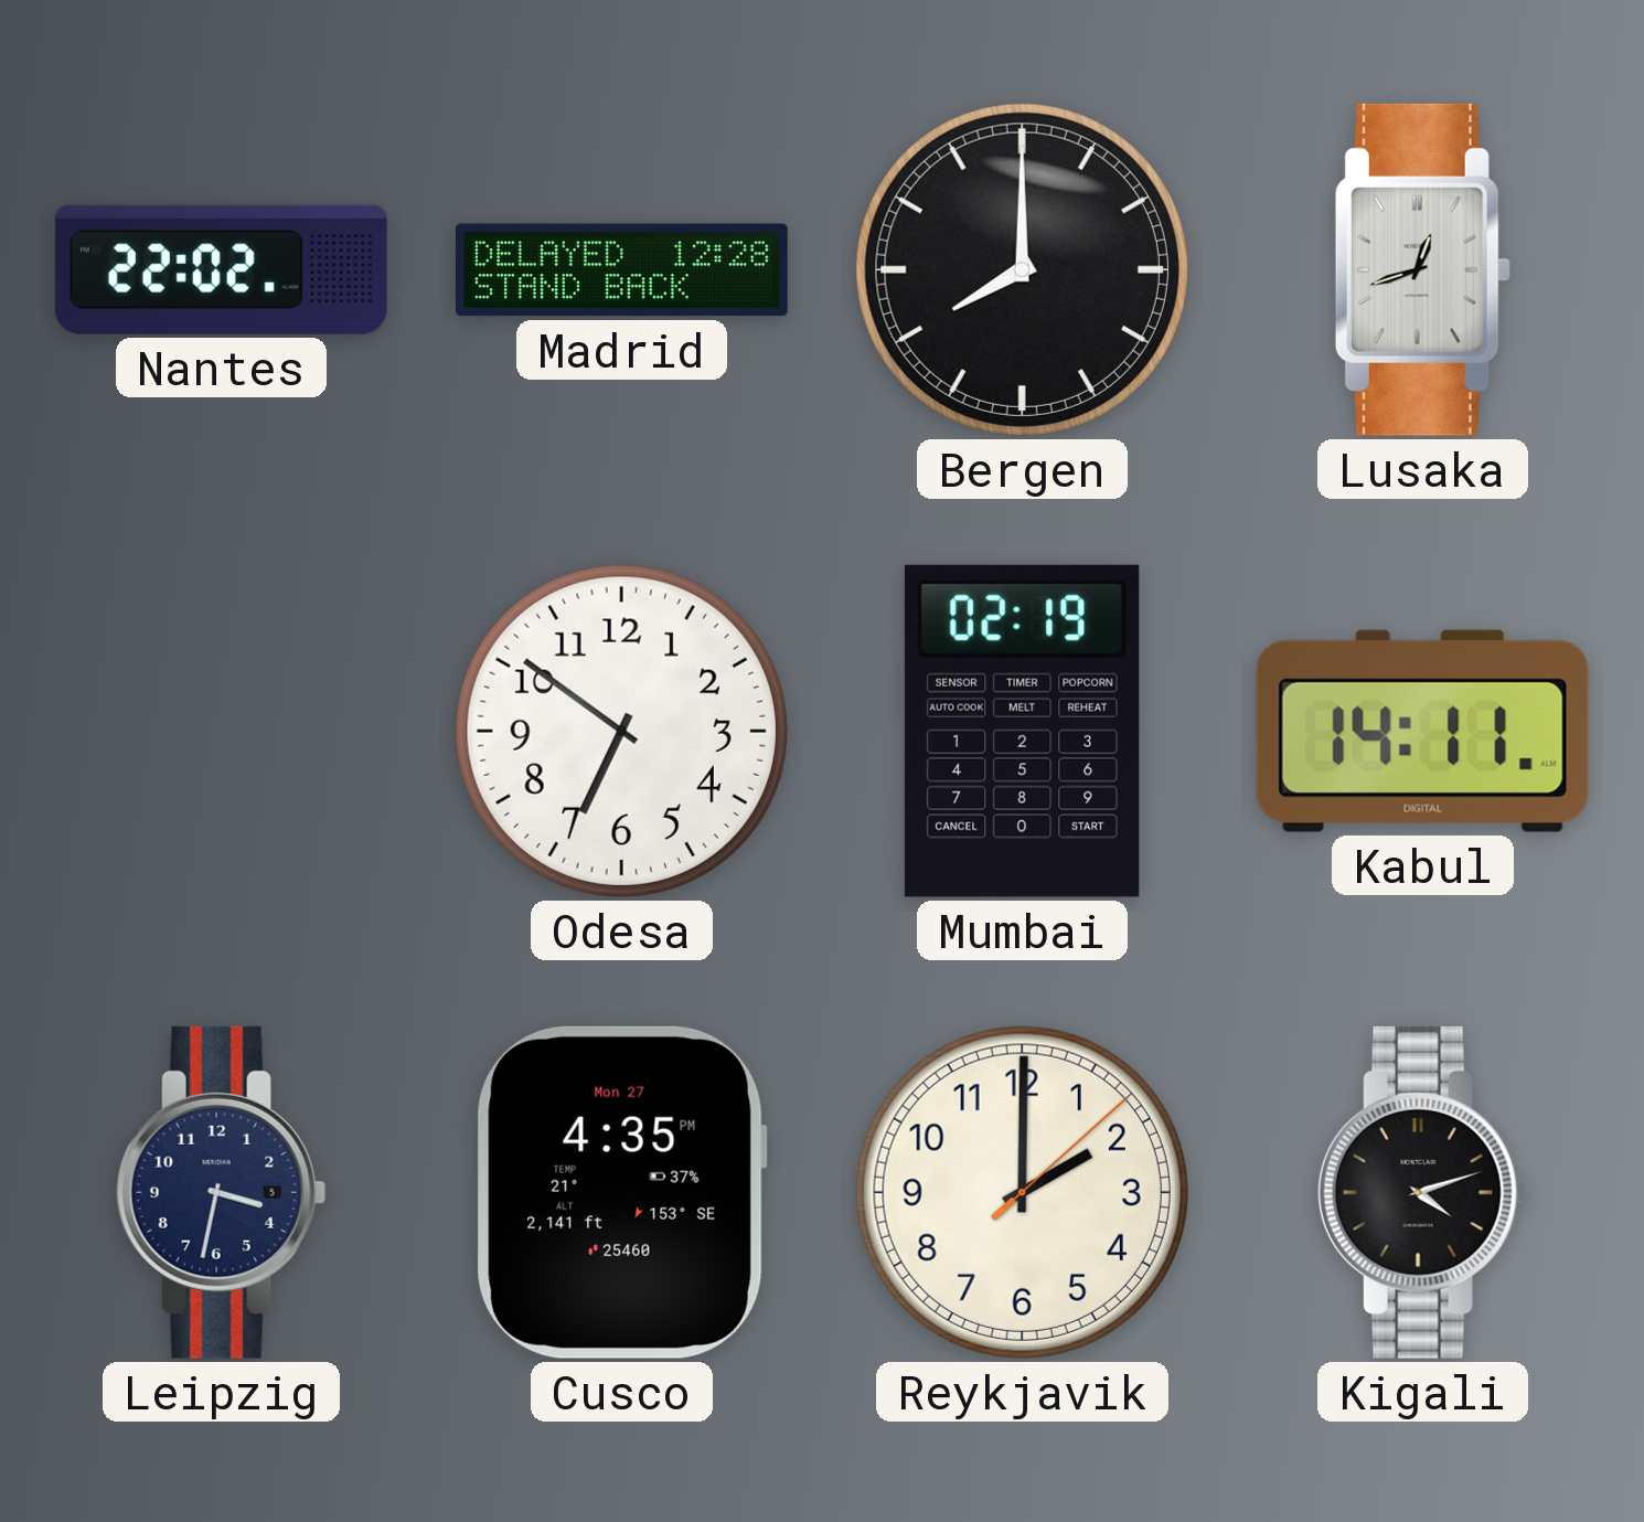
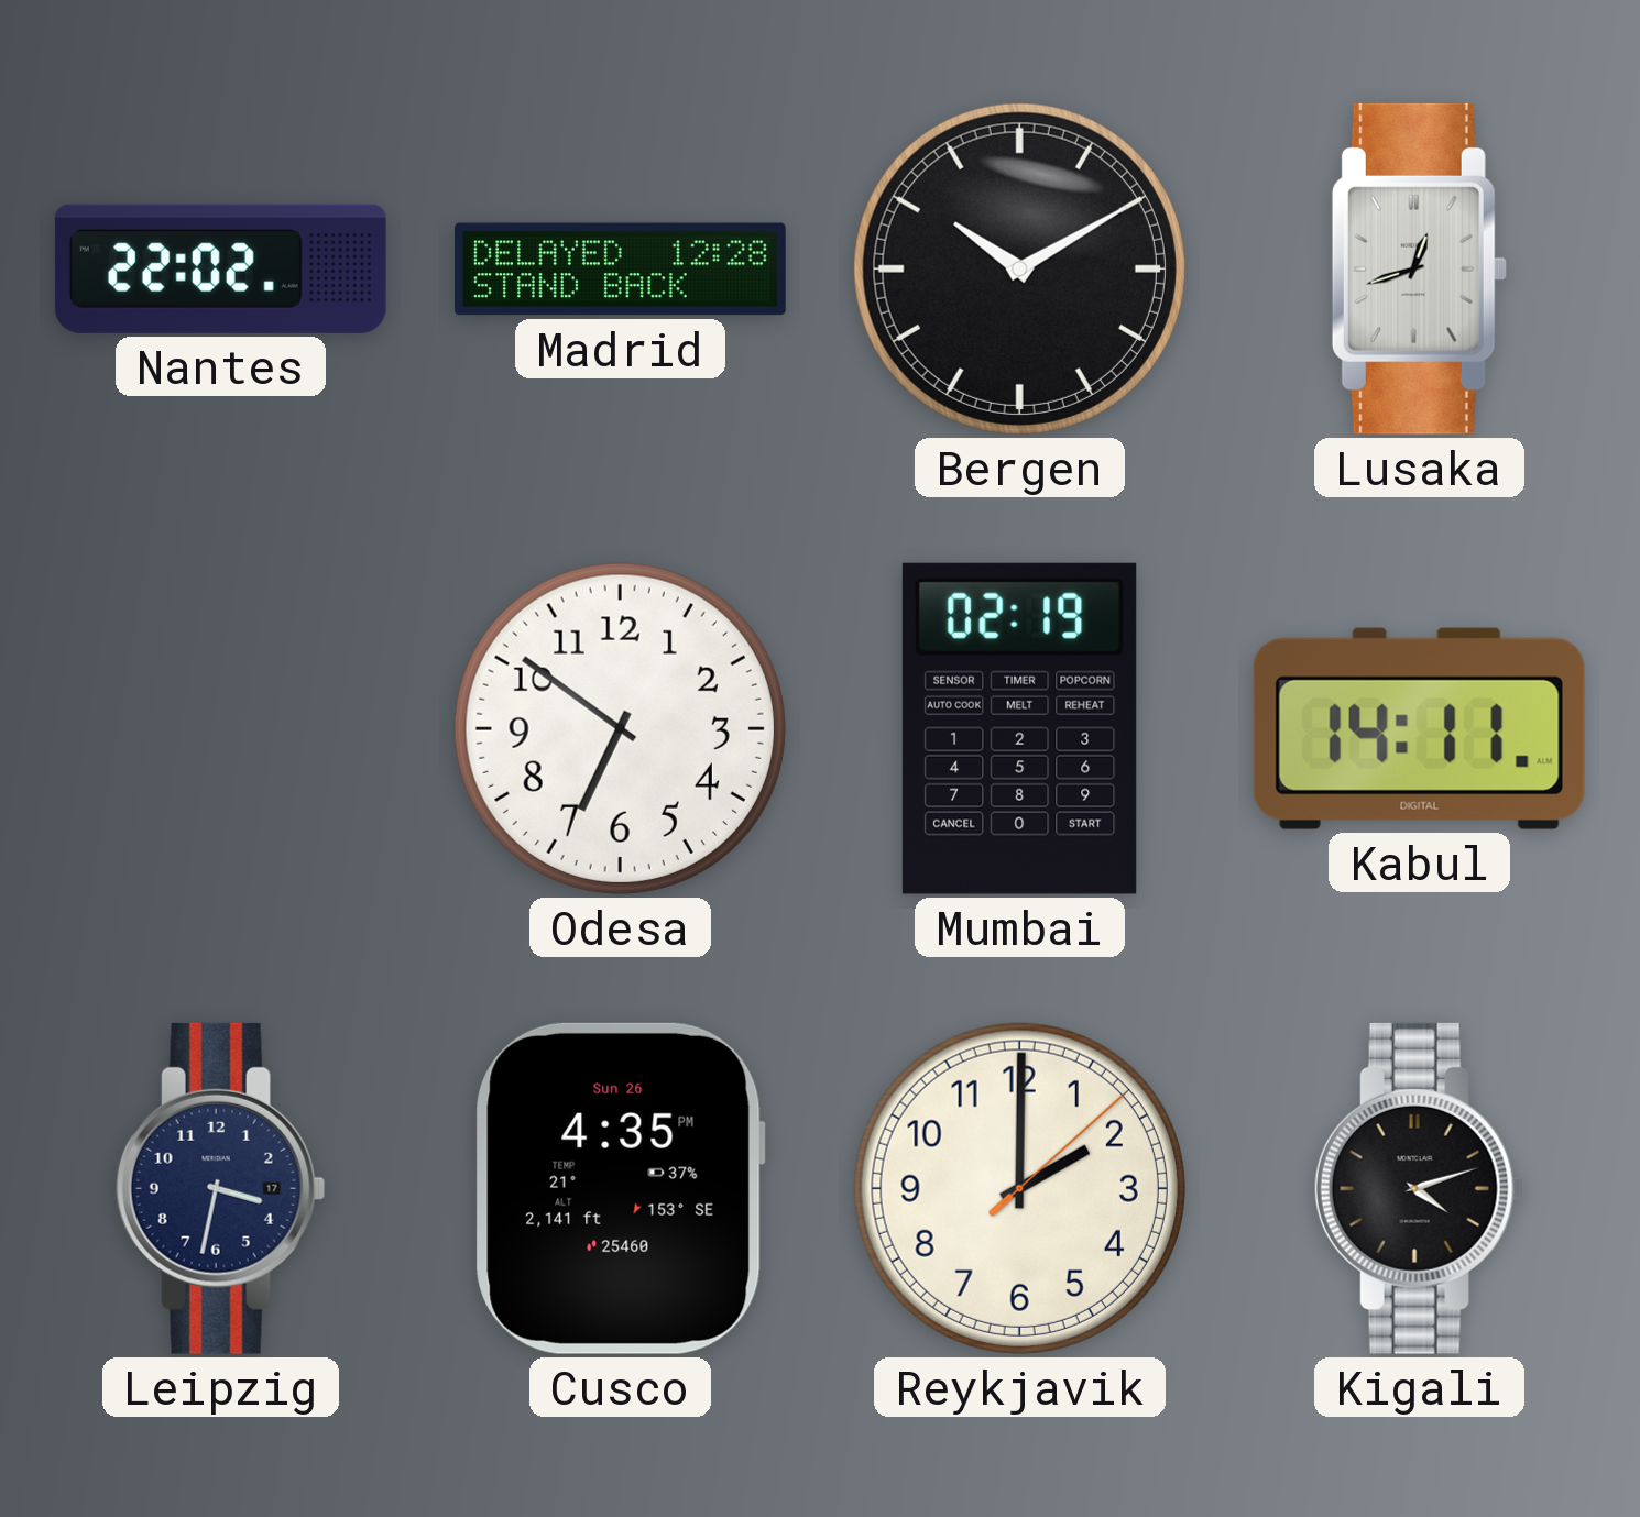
Bergen: 8:00 -> 10:10
Leipzig date: 5 -> 17
Cusco date: Mon 27 -> Sun 26
